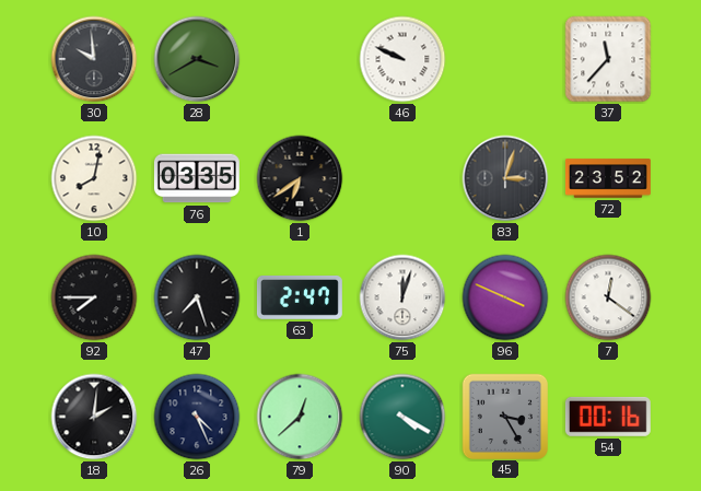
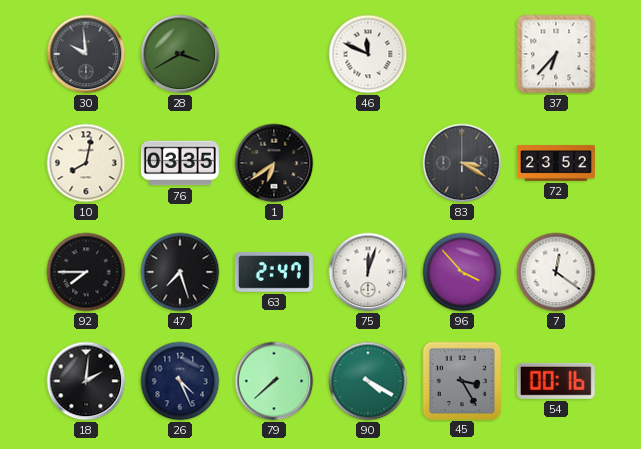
46: 9:49 -> 11:49
37: 11:37 -> 6:37
83: 3:03 -> 3:20
96: 3:49 -> 3:53
79: 12:38 -> 7:38
